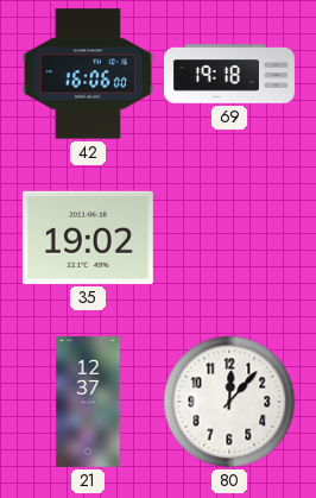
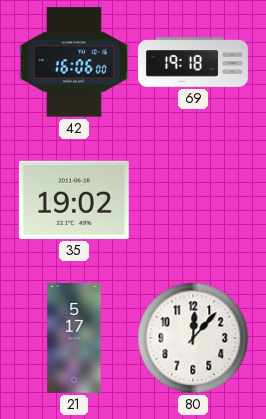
21: 12:37 -> 5:17
